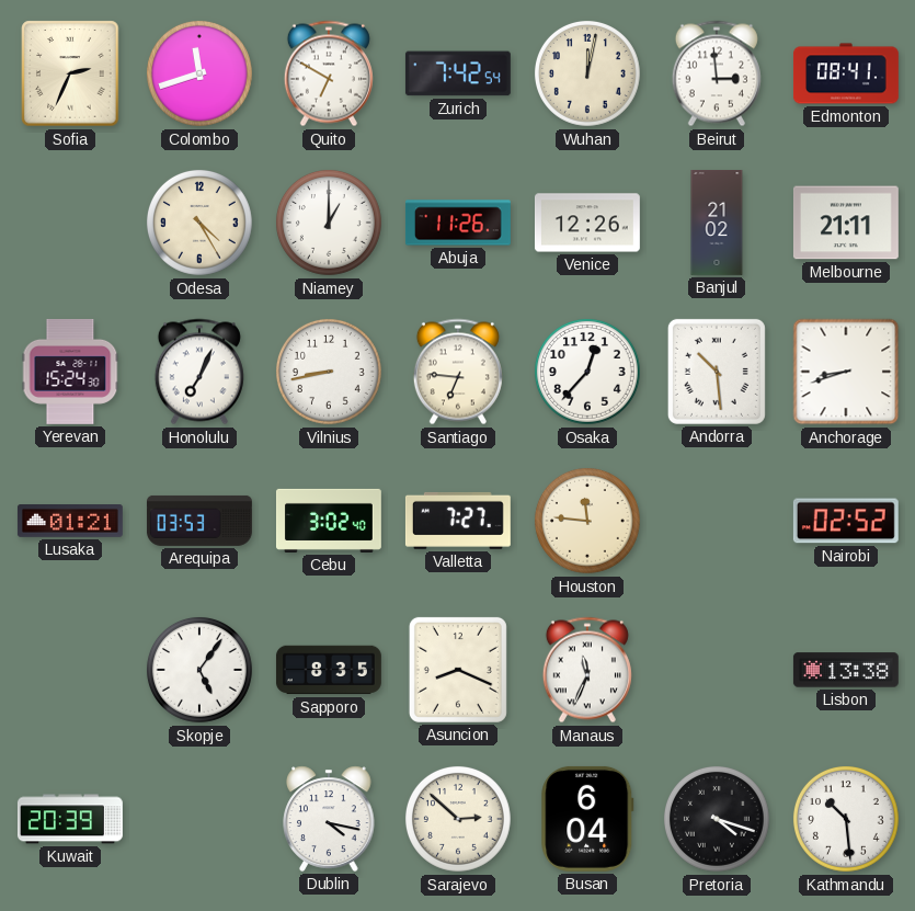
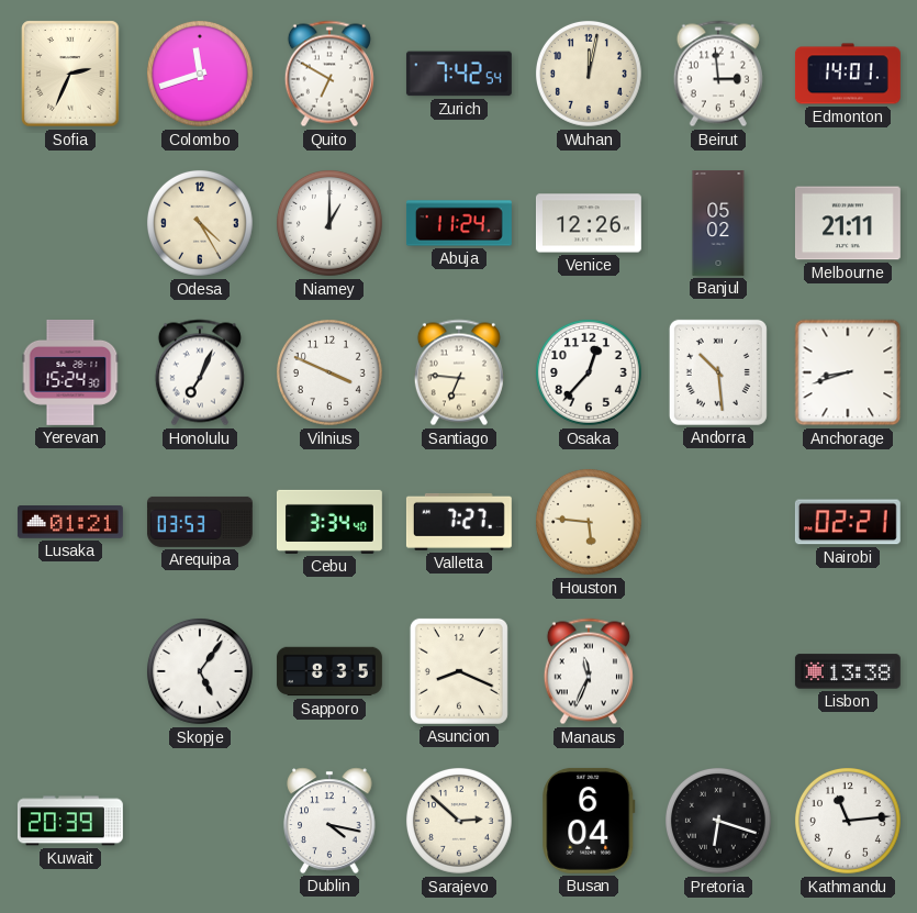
Edmonton: 08:41 -> 14:01
Abuja: 11:26 -> 11:24
Banjul: 21:02 -> 05:02
Vilnius: 8:43 -> 3:49
Cebu: 3:02 -> 3:34
Houston: 11:46 -> 5:46
Nairobi: 02:52 -> 02:21
Pretoria: 4:18 -> 6:18
Kathmandu: 10:29 -> 11:14
